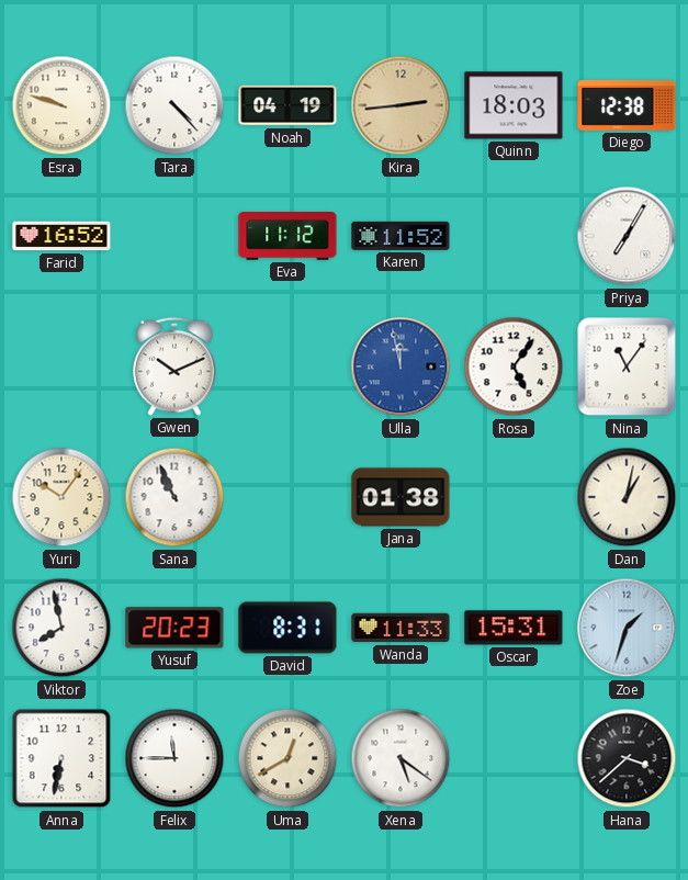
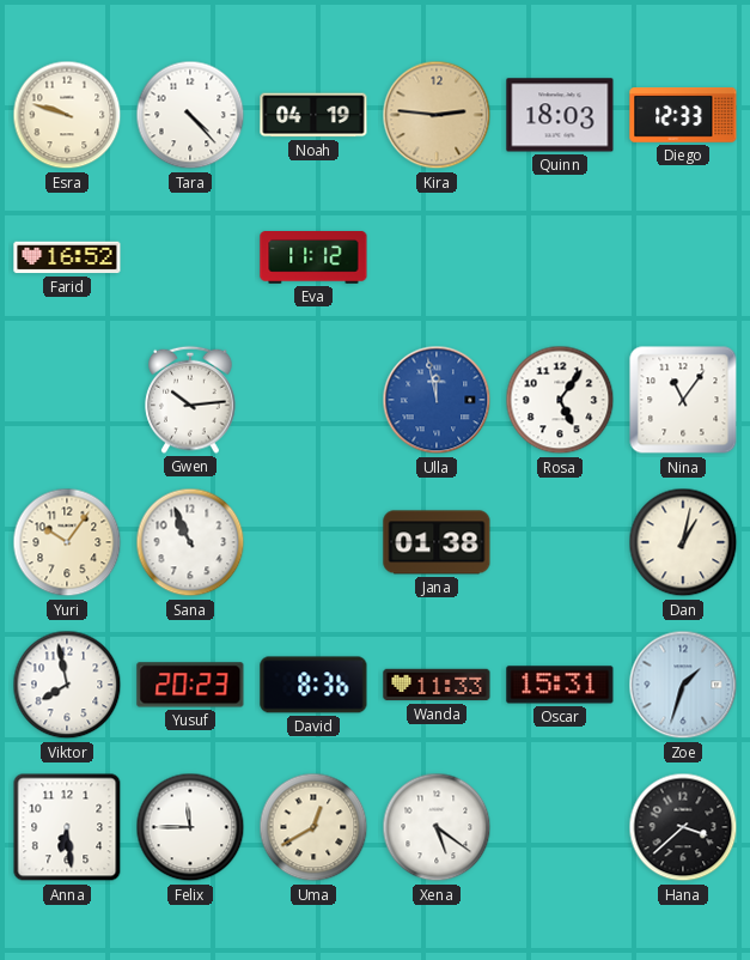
Kira: 2:44 -> 2:46
Diego: 12:38 -> 12:33
Karen: 11:52 -> none
Priya: 7:05 -> none
Gwen: 10:11 -> 10:14
David: 8:31 -> 8:36
Anna: 6:32 -> 6:29
